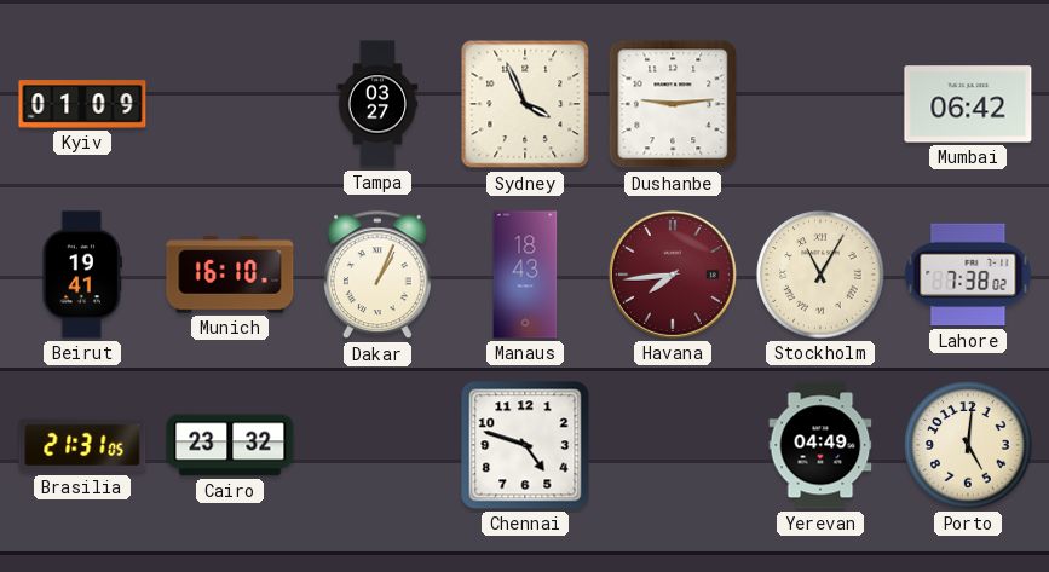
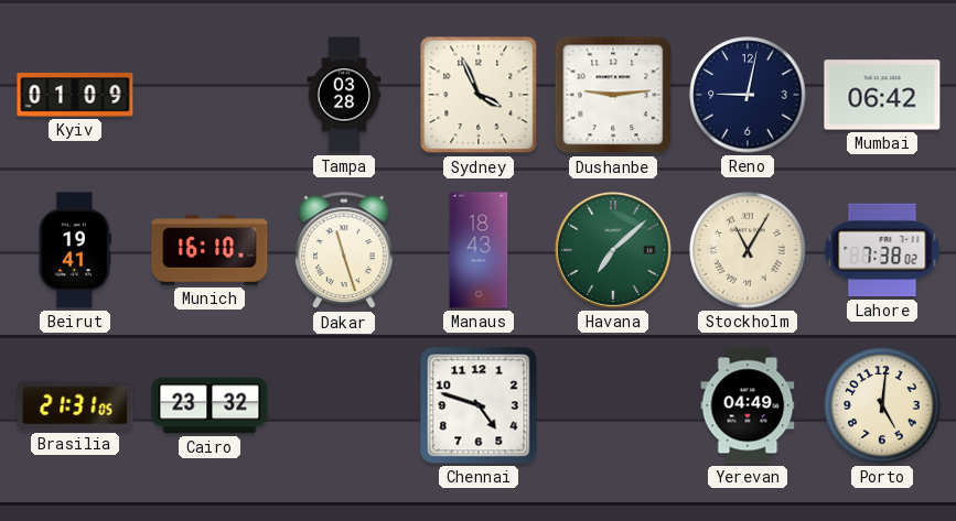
Tampa: 03:27 -> 03:28
Reno: none -> 9:02
Dakar: 1:04 -> 11:27
Havana: 7:44 -> 7:08
Havana dial: burgundy -> green
